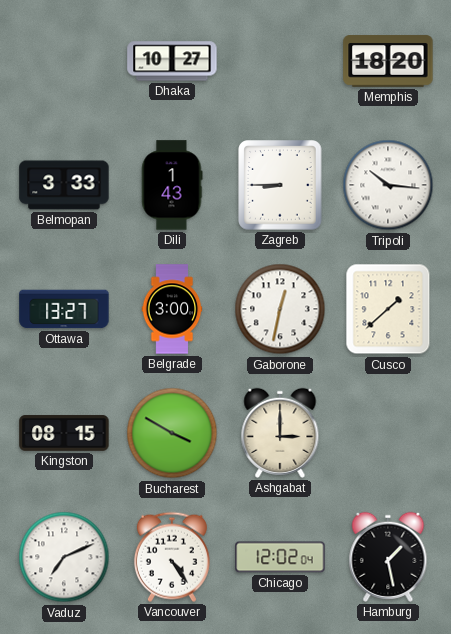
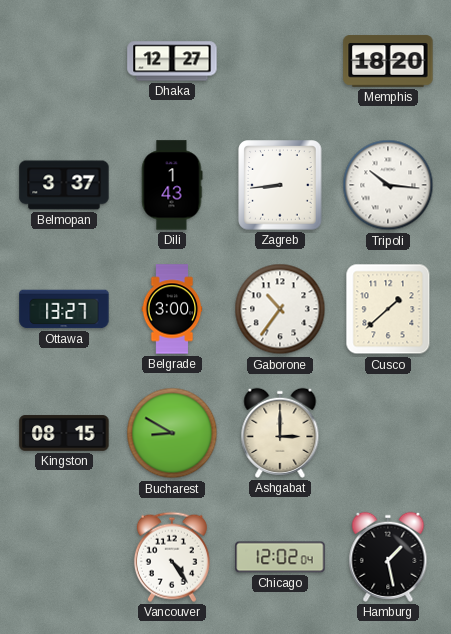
Dhaka: 10:27 -> 12:27
Belmopan: 3:33 -> 3:37
Zagreb: 8:45 -> 8:44
Gaborone: 12:32 -> 10:36
Bucharest: 3:50 -> 8:50
Vaduz: 7:11 -> none
